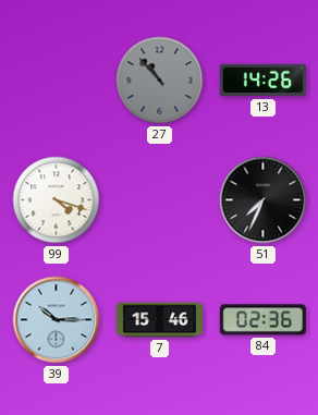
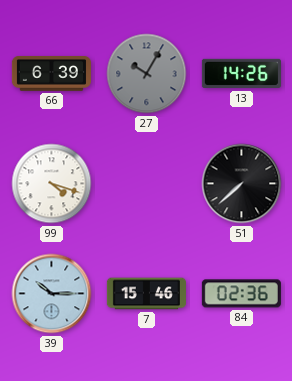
66: none -> 6:39
27: 10:53 -> 10:05
51: 7:34 -> 7:38
